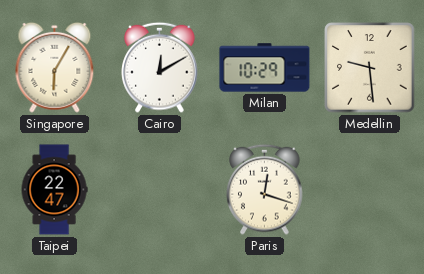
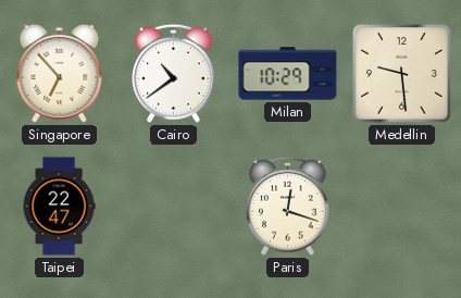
Singapore: 6:05 -> 6:53
Cairo: 12:10 -> 10:39
